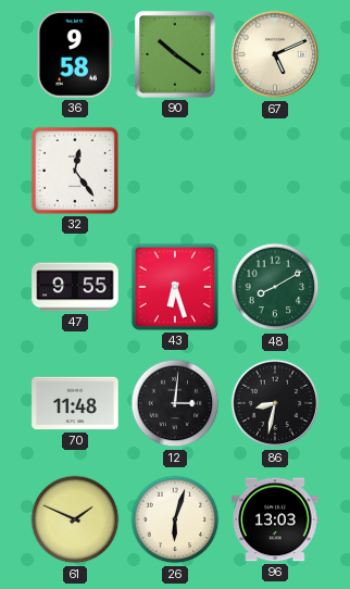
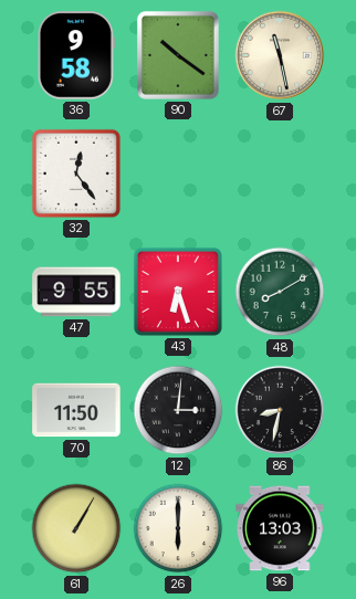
67: 5:11 -> 11:28
70: 11:48 -> 11:50
61: 1:49 -> 1:05
26: 6:03 -> 6:00
